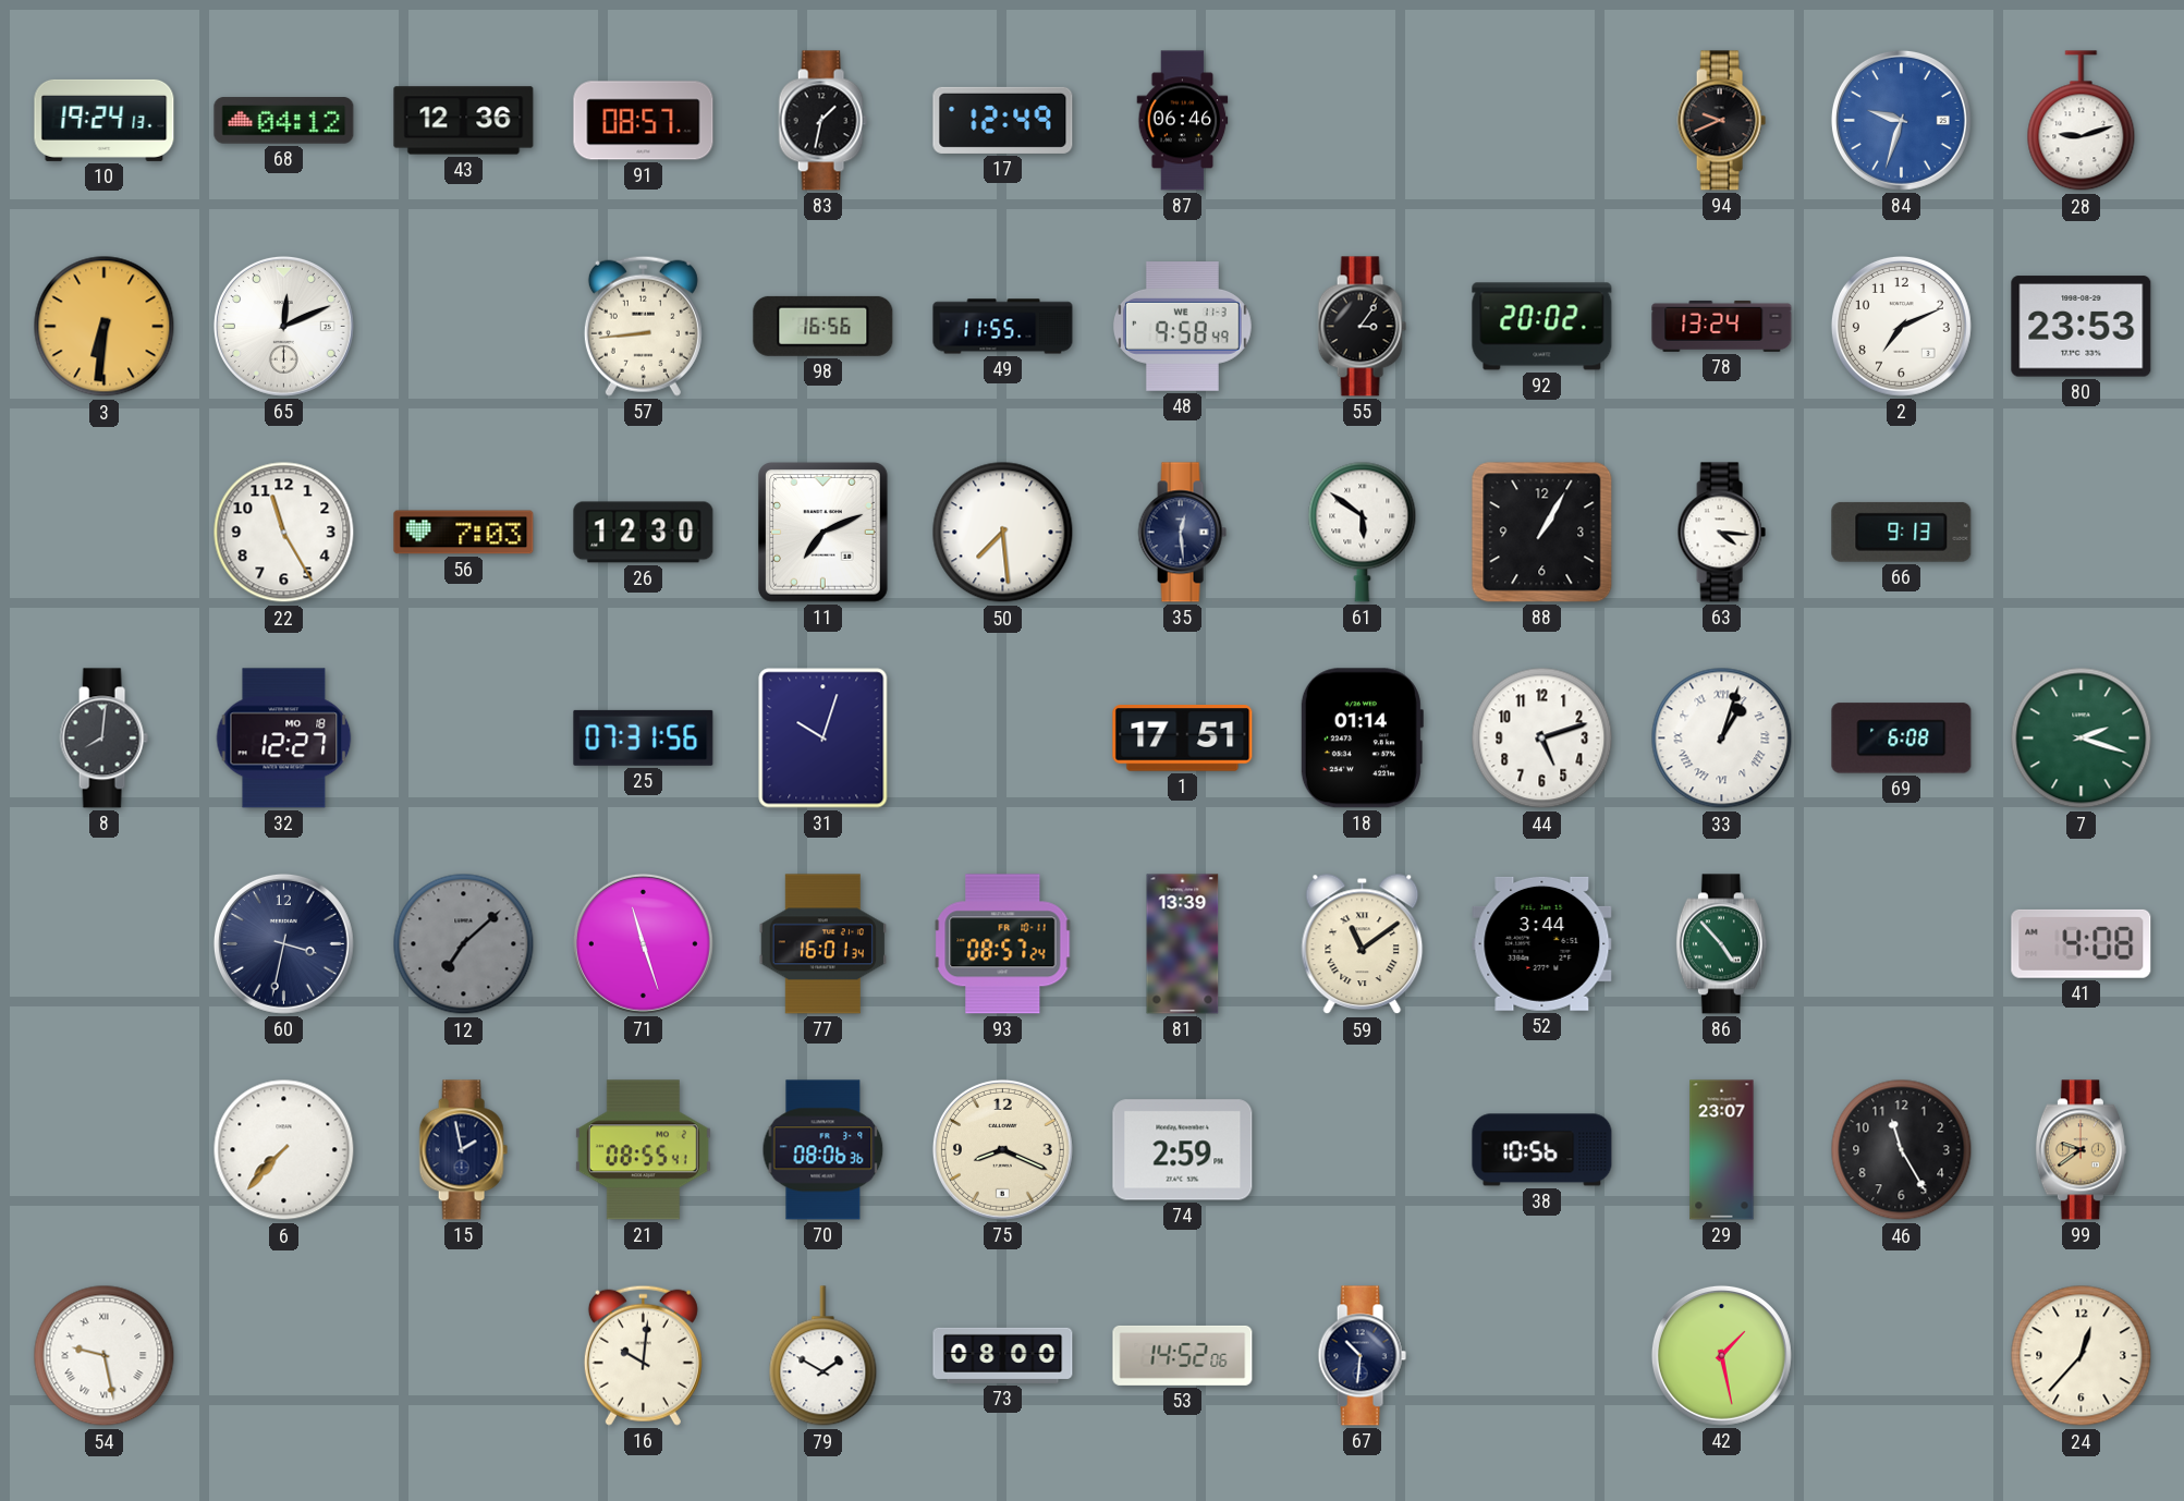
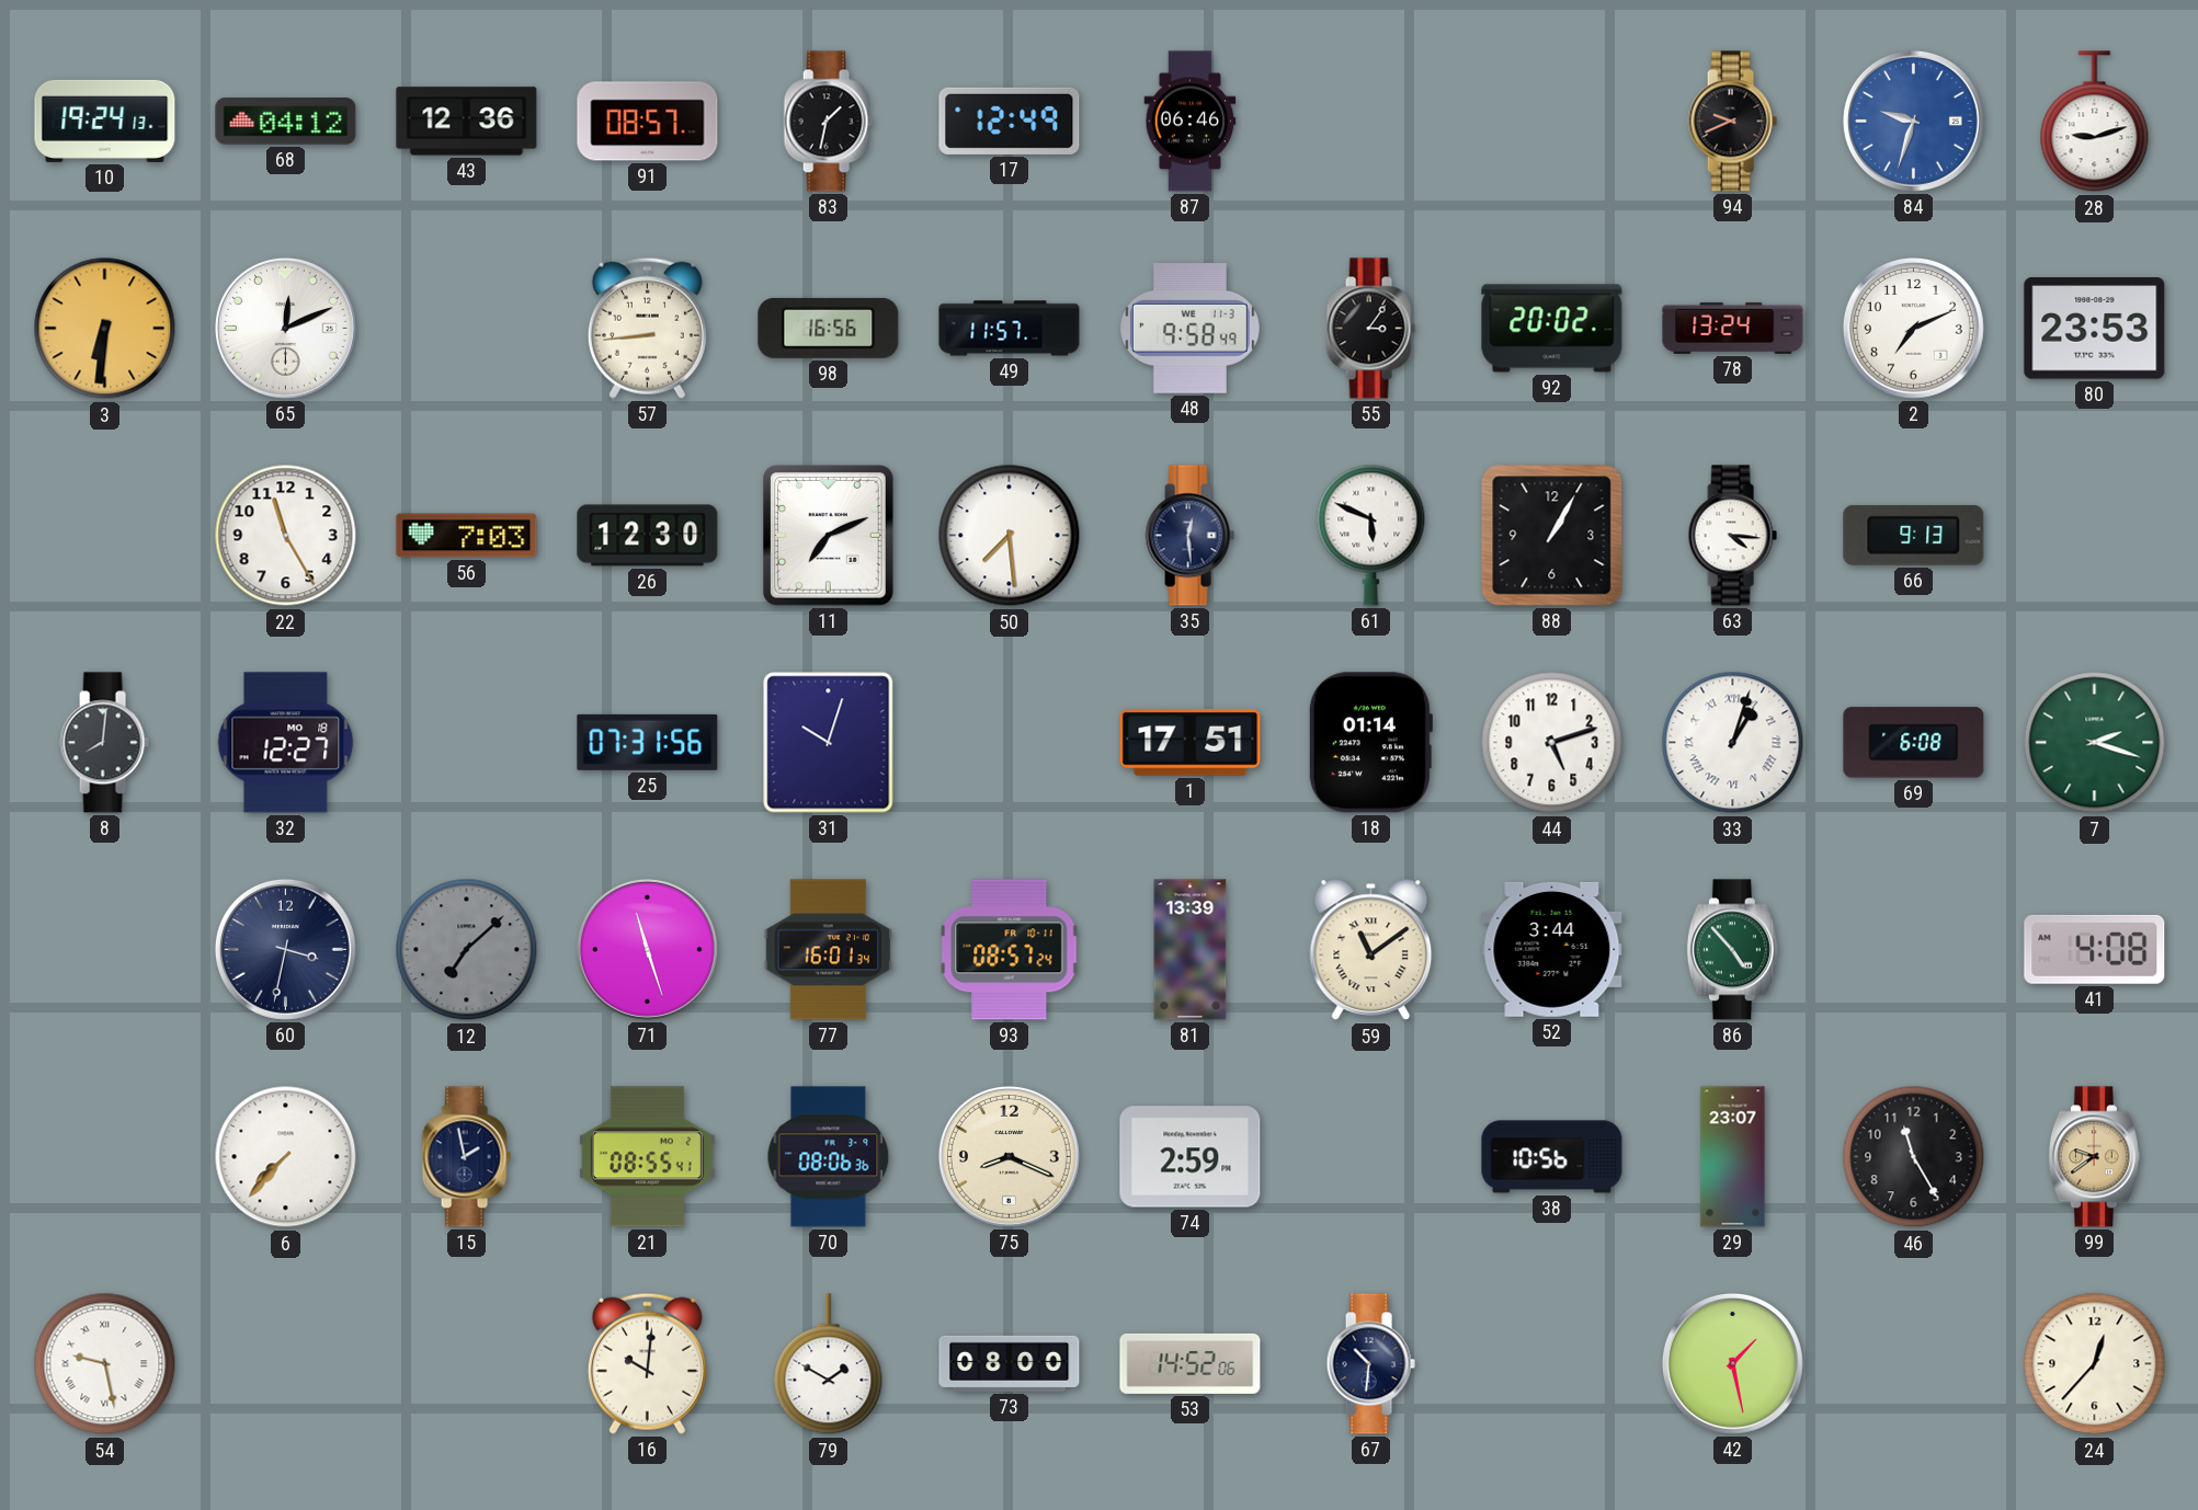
49: 11:55 -> 11:57
61: 5:51 -> 5:49
